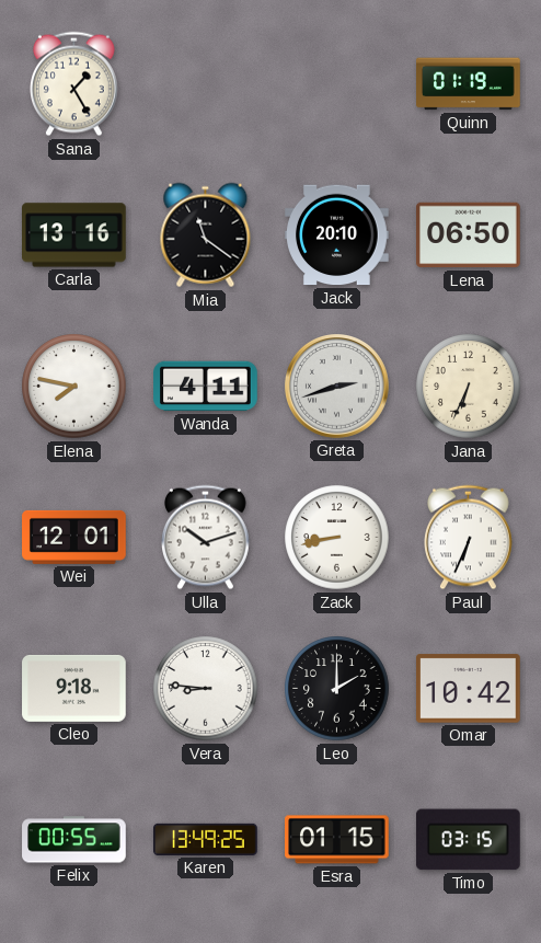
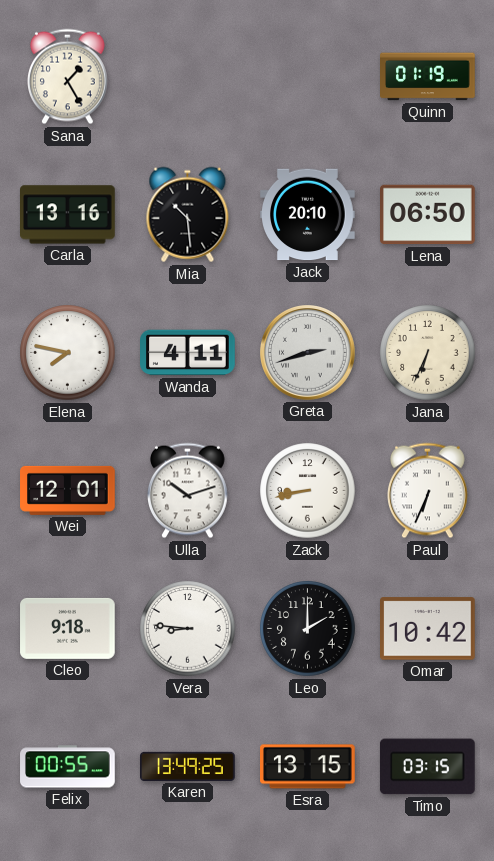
Mia: 11:21 -> 10:29
Esra: 01:15 -> 13:15
